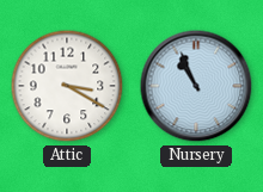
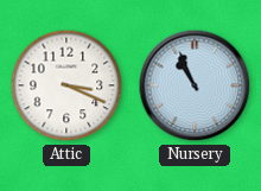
Attic: 3:20 -> 3:19
